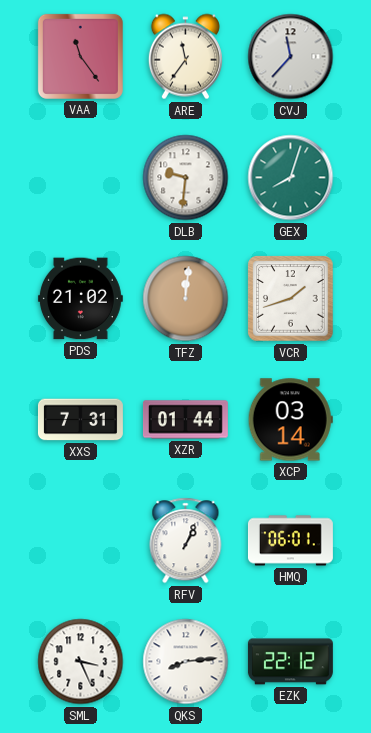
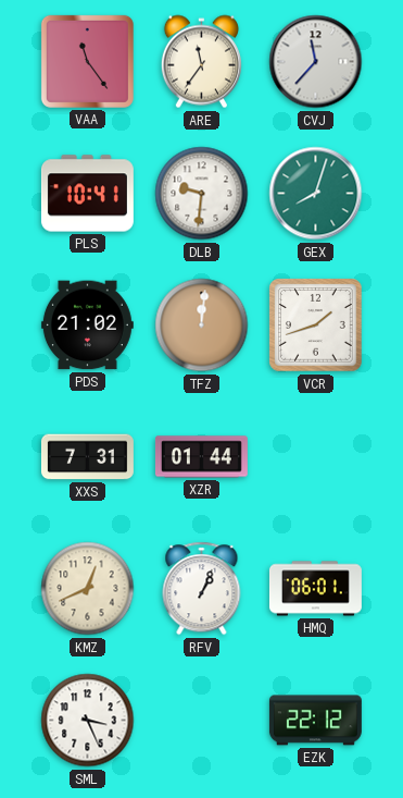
PLS: none -> 10:41
XCP: 03:14 -> none
KMZ: none -> 12:41
QKS: 8:14 -> none
